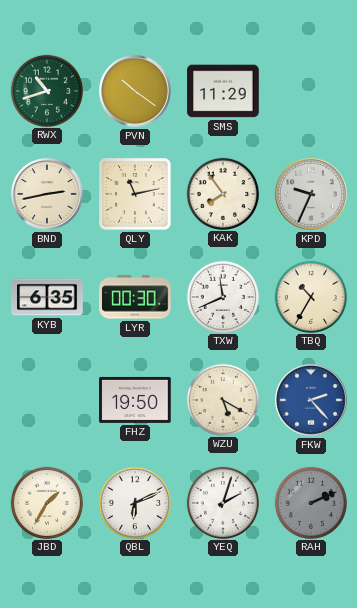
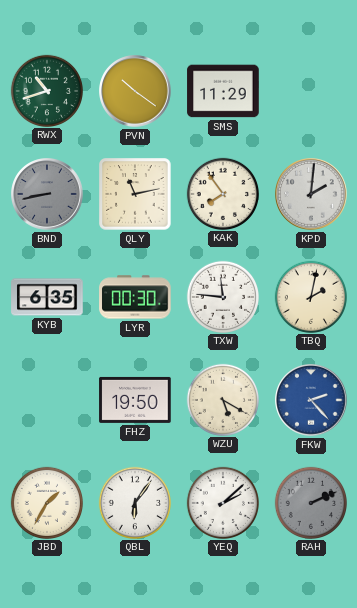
BND: 2:43 -> 8:43
BND dial: cream -> grey
KPD: 9:34 -> 2:01
TXW: 11:41 -> 11:46
TBQ: 10:35 -> 2:02
QBL: 6:11 -> 6:06
YEQ: 2:03 -> 2:08
